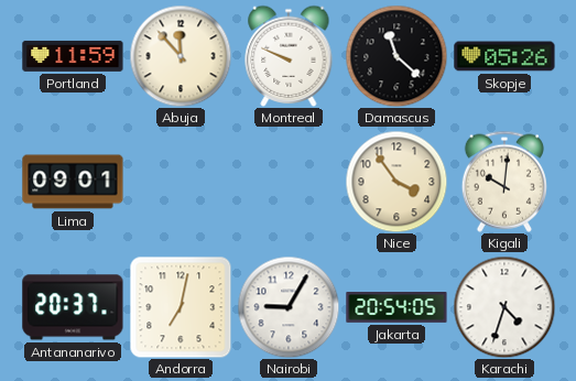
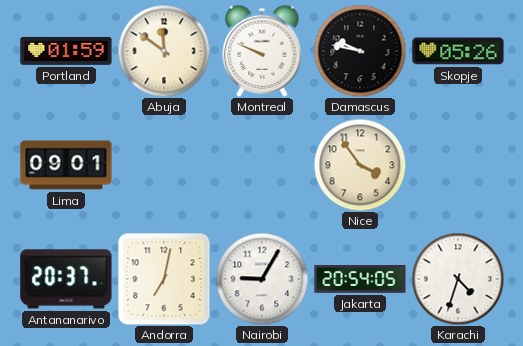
Portland: 11:59 -> 01:59
Abuja: 11:53 -> 11:51
Damascus: 11:22 -> 9:47
Kigali: 10:01 -> none
